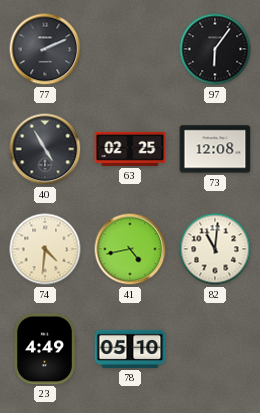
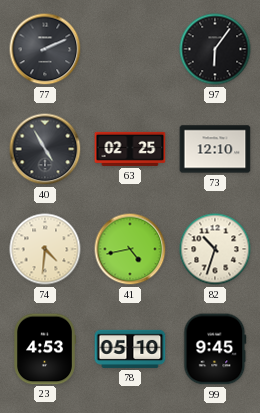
73: 12:08 -> 12:10
82: 11:01 -> 10:33
23: 4:49 -> 4:53
99: none -> 9:45
